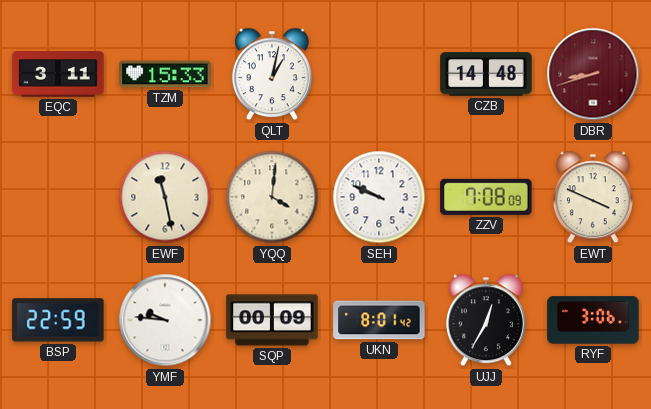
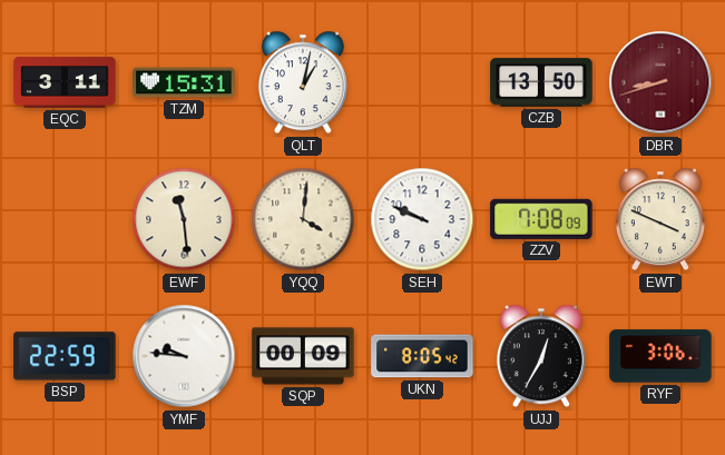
TZM: 15:33 -> 15:31
CZB: 14:48 -> 13:50
EWF: 11:28 -> 11:29
UKN: 8:01 -> 8:05
